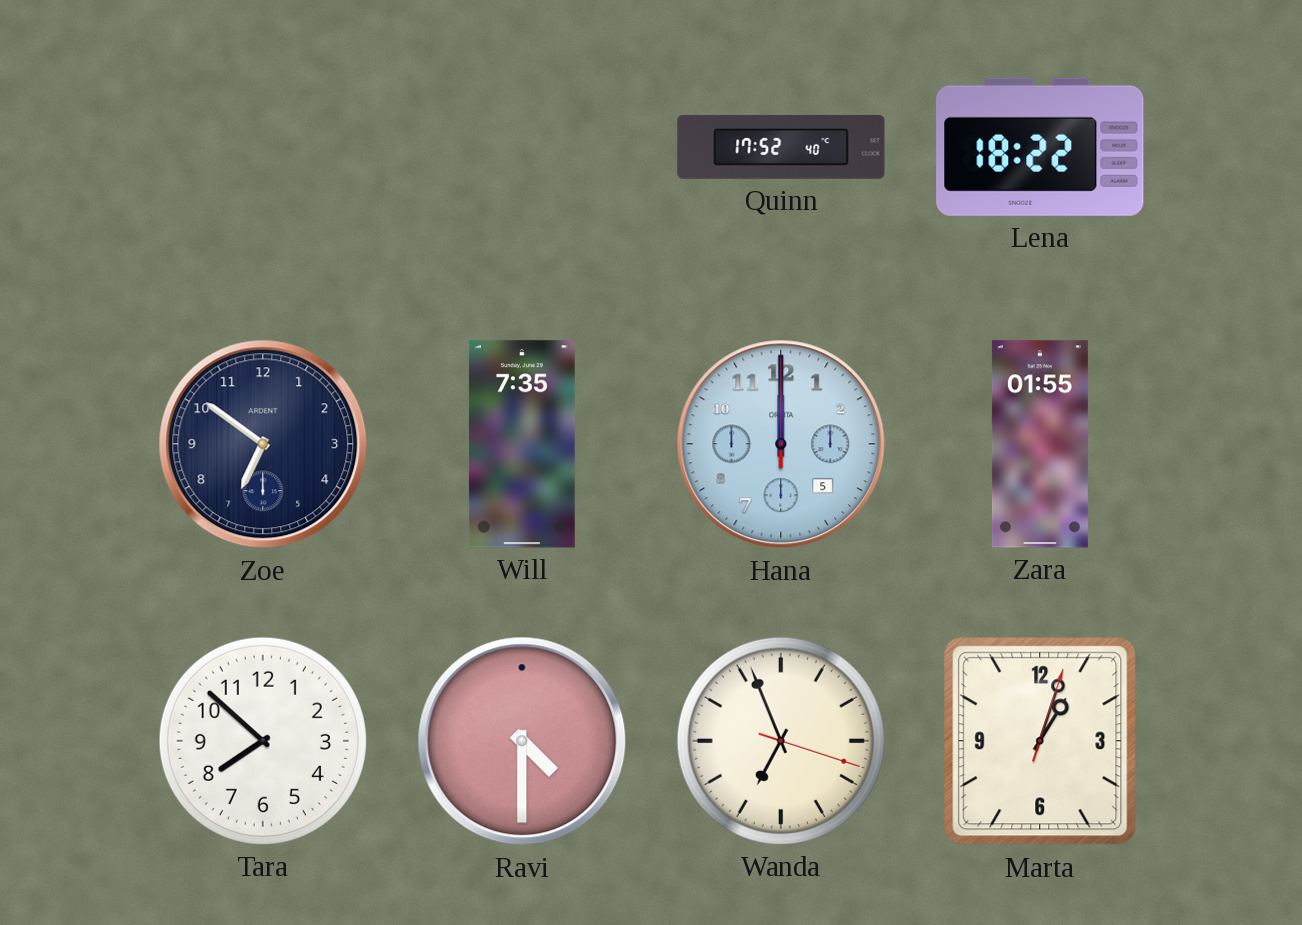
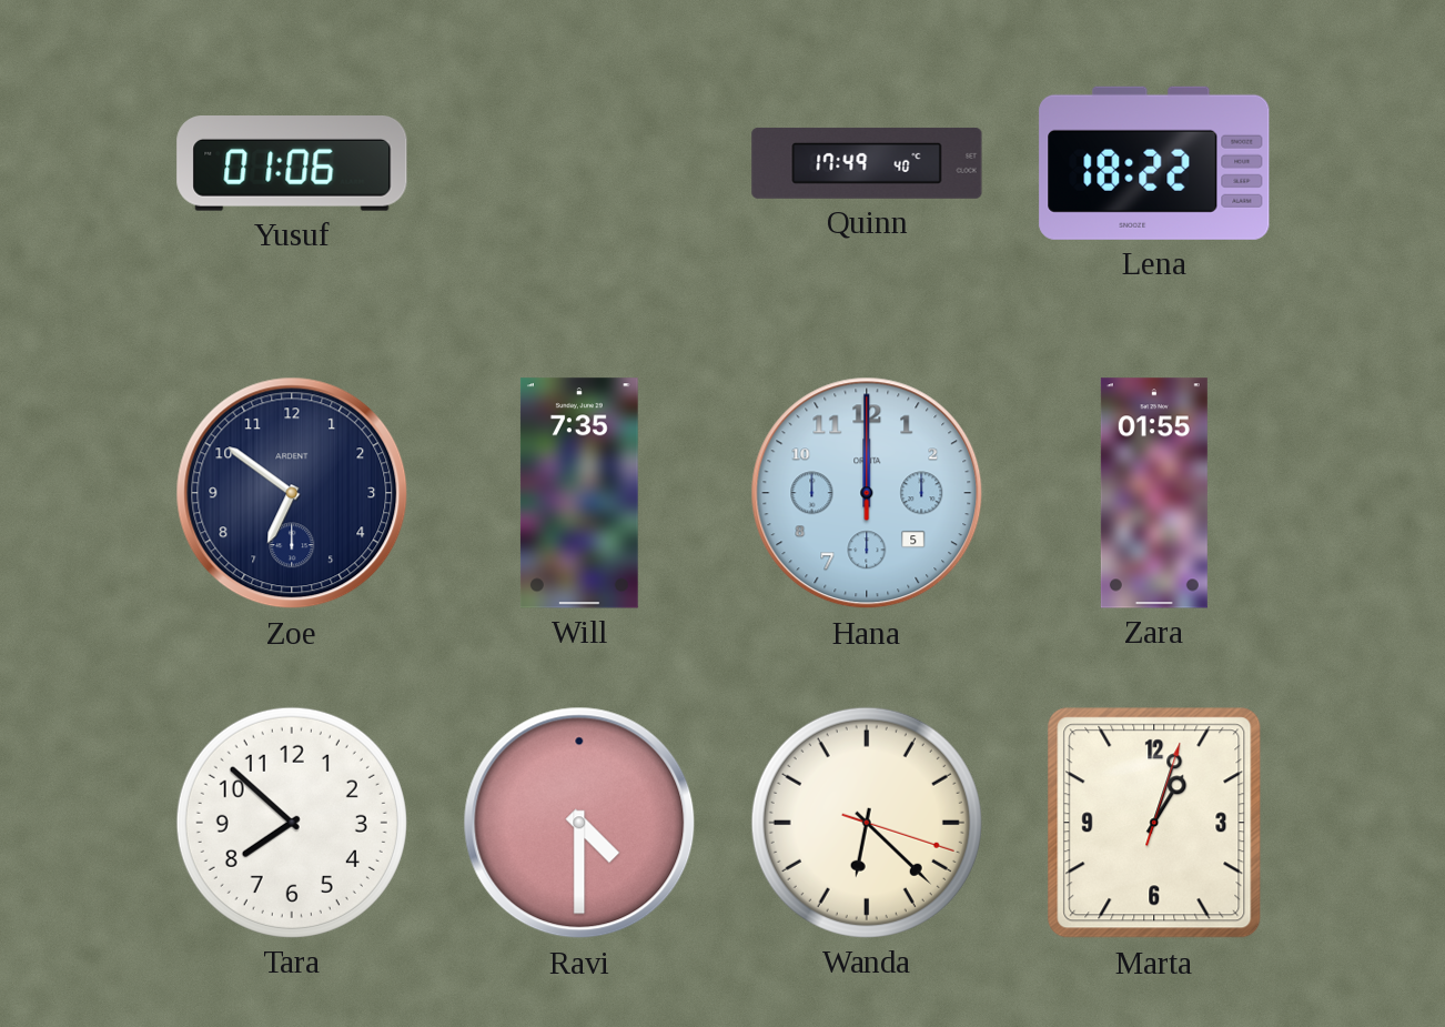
Yusuf: none -> 01:06
Quinn: 17:52 -> 17:49
Wanda: 6:56 -> 6:22
